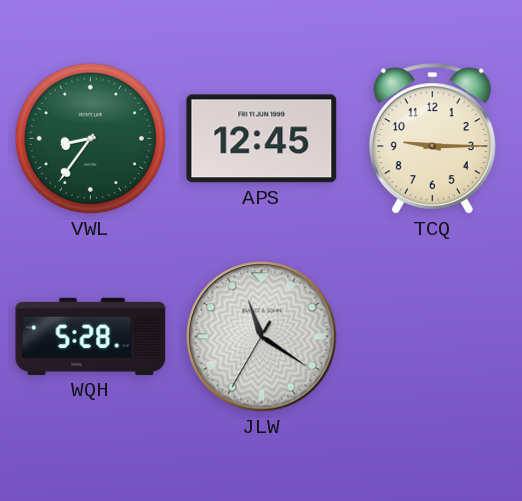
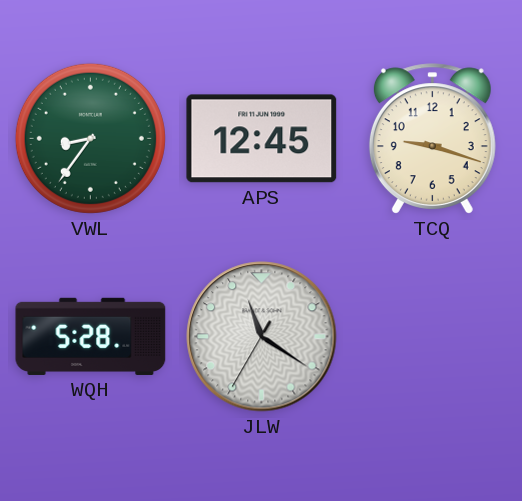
TCQ: 9:15 -> 9:18
